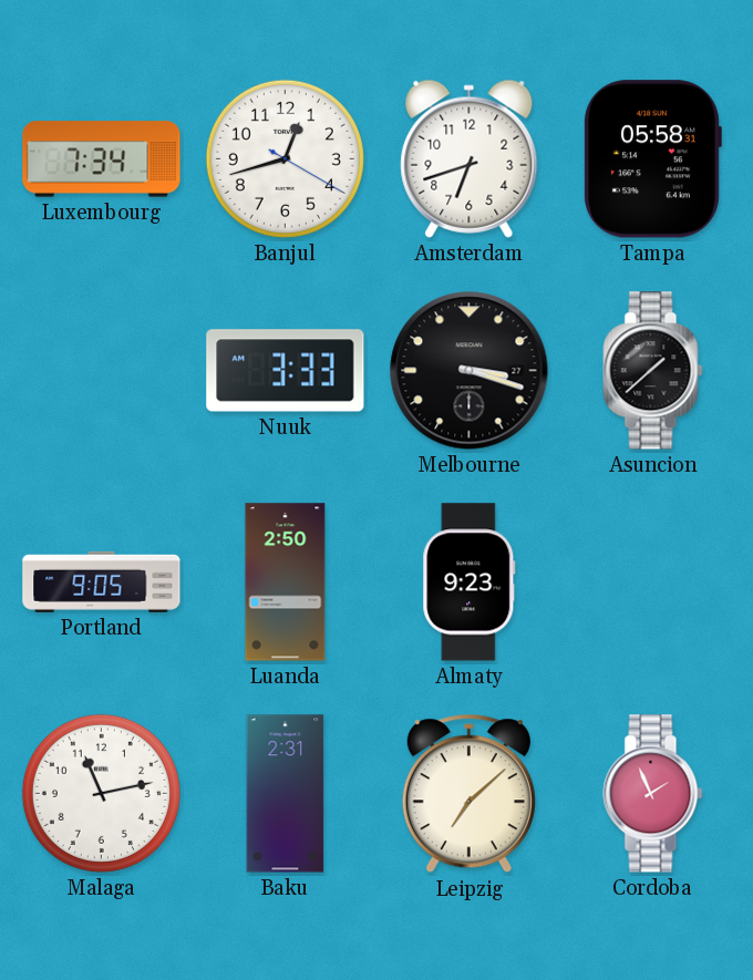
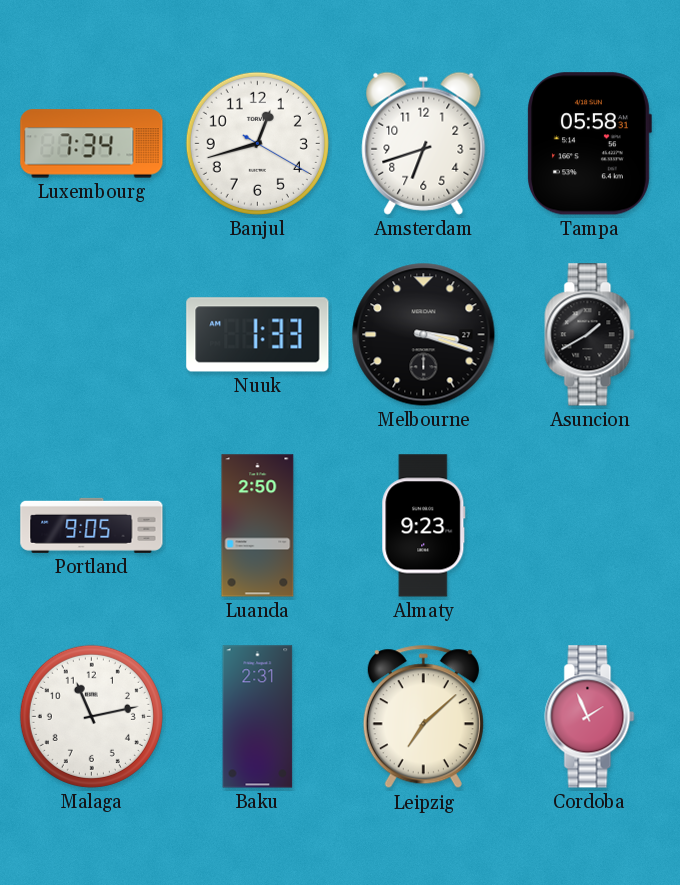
Nuuk: 3:33 -> 1:33
Asuncion: 1:38 -> 1:40
